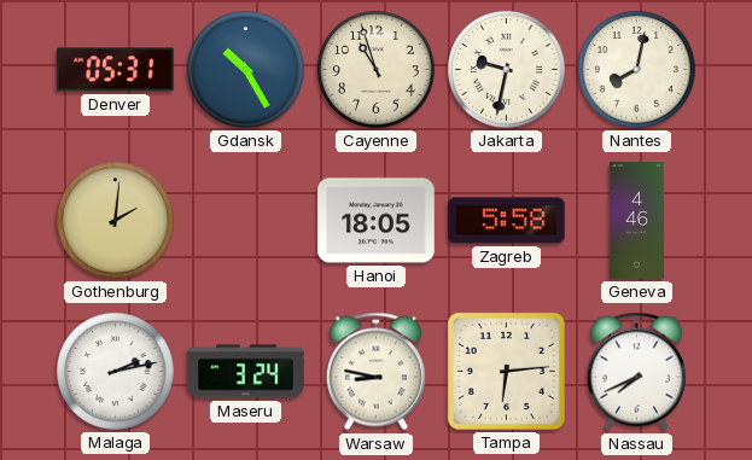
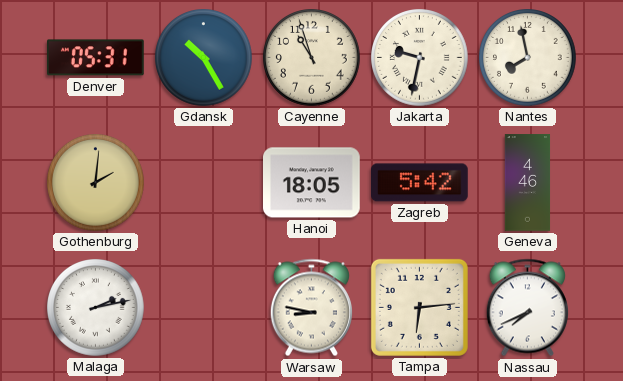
Nantes: 8:02 -> 7:58
Zagreb: 5:58 -> 5:42
Maseru: 3:24 -> none
